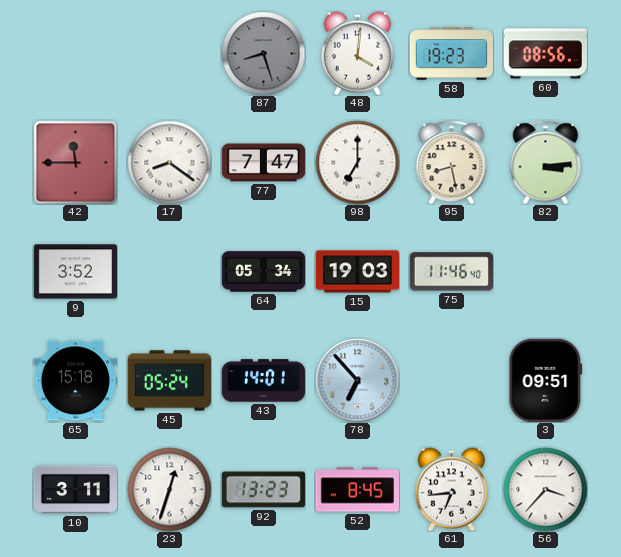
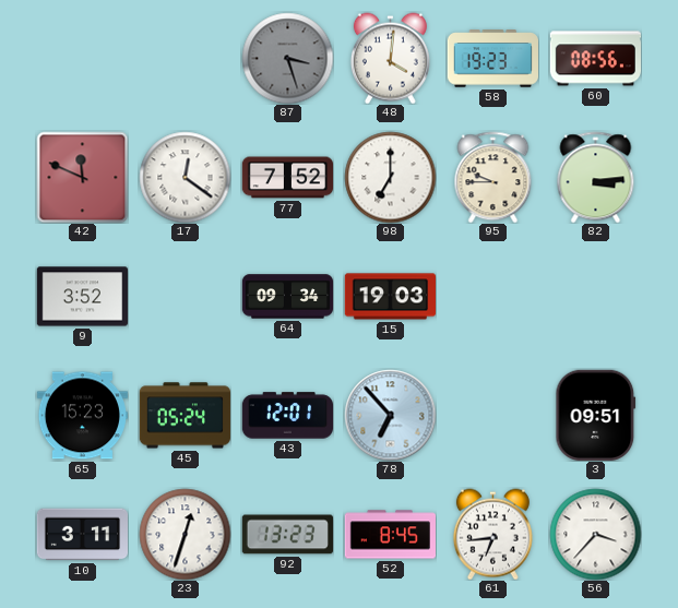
87: 8:27 -> 3:27
42: 11:45 -> 11:49
17: 8:21 -> 12:21
77: 7:47 -> 7:52
95: 8:28 -> 9:45
64: 05:34 -> 09:34
75: 11:46 -> none
65: 15:18 -> 15:23
43: 14:01 -> 12:01
